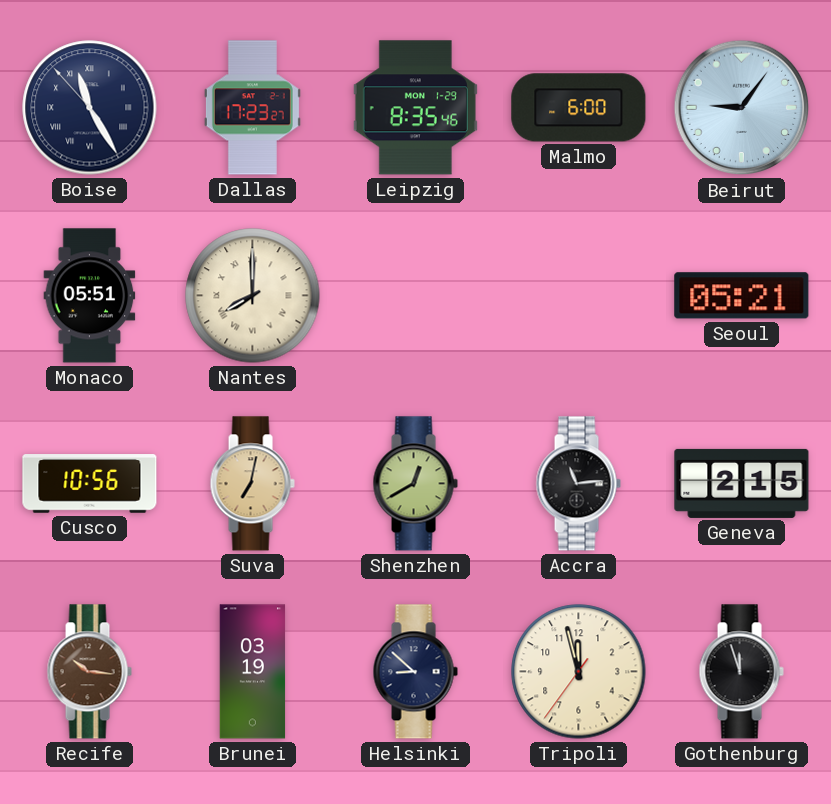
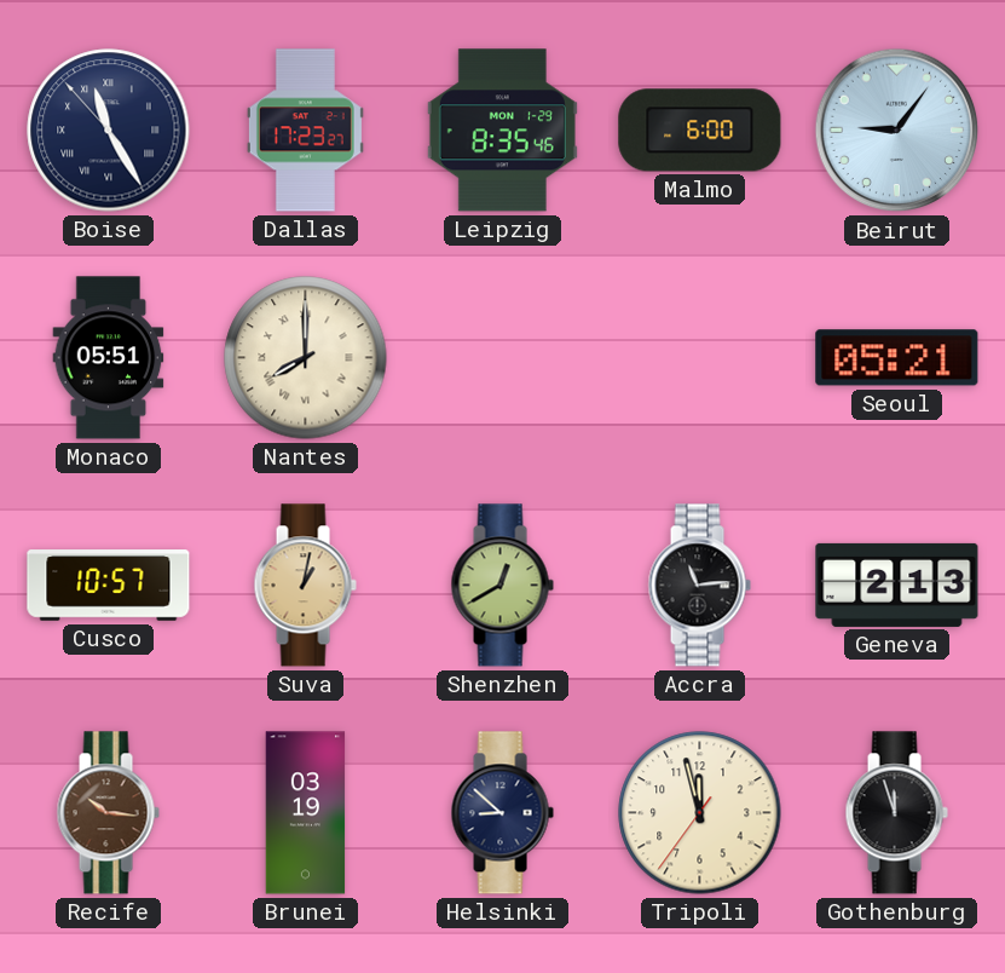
Cusco: 10:56 -> 10:57
Suva: 7:02 -> 1:02
Geneva: 2:15 -> 2:13
